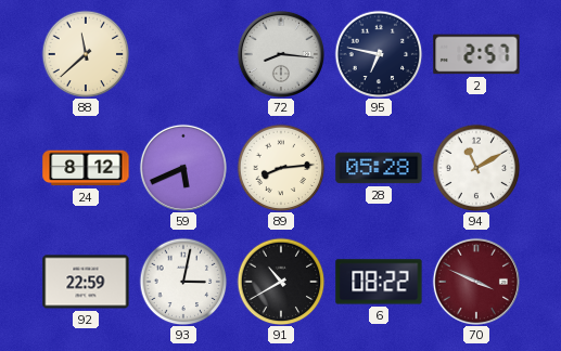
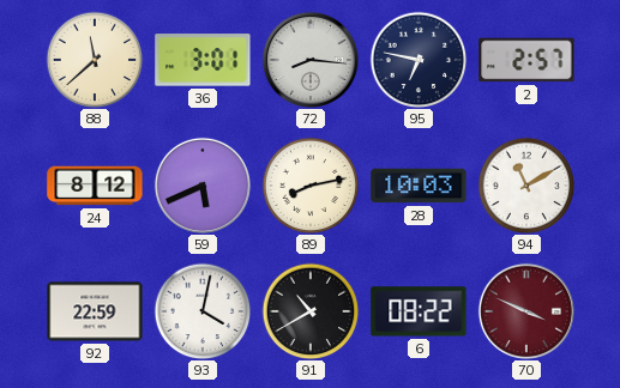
36: none -> 3:01
89: 8:14 -> 8:13
28: 05:28 -> 10:03
93: 3:02 -> 4:02
